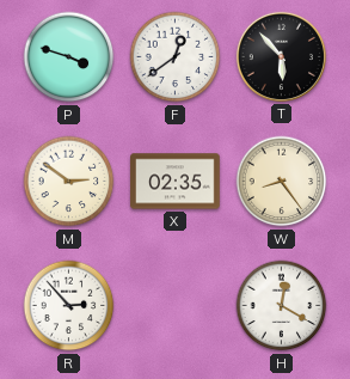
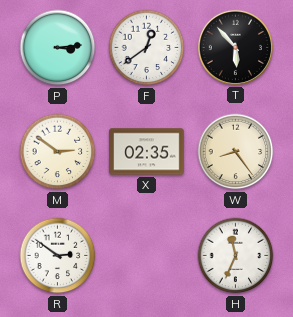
P: 3:48 -> 3:14
R: 2:53 -> 2:51
H: 12:20 -> 11:34
